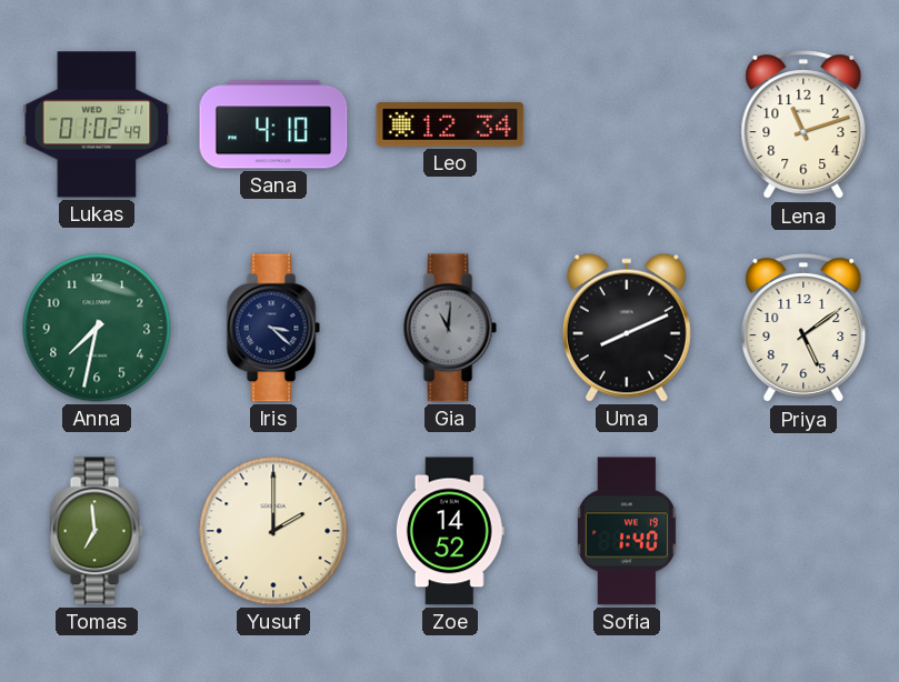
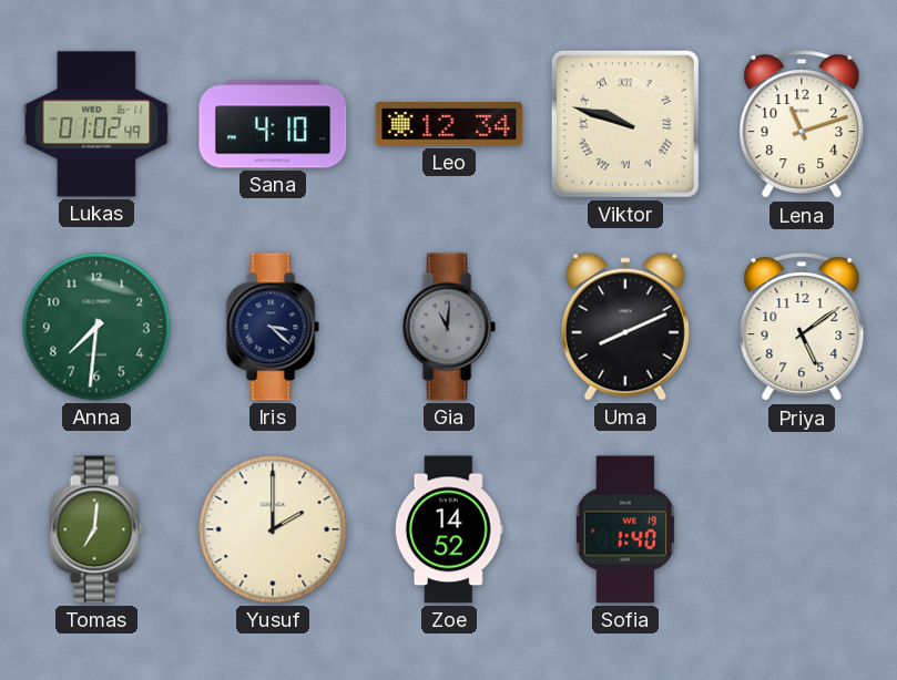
Viktor: none -> 9:48
Anna: 7:32 -> 7:31
Tomas: 6:59 -> 7:01
